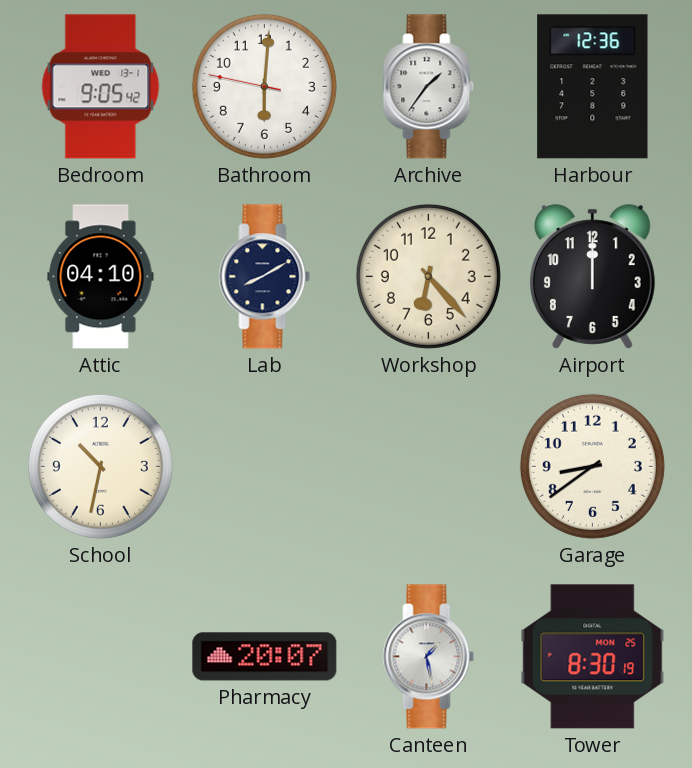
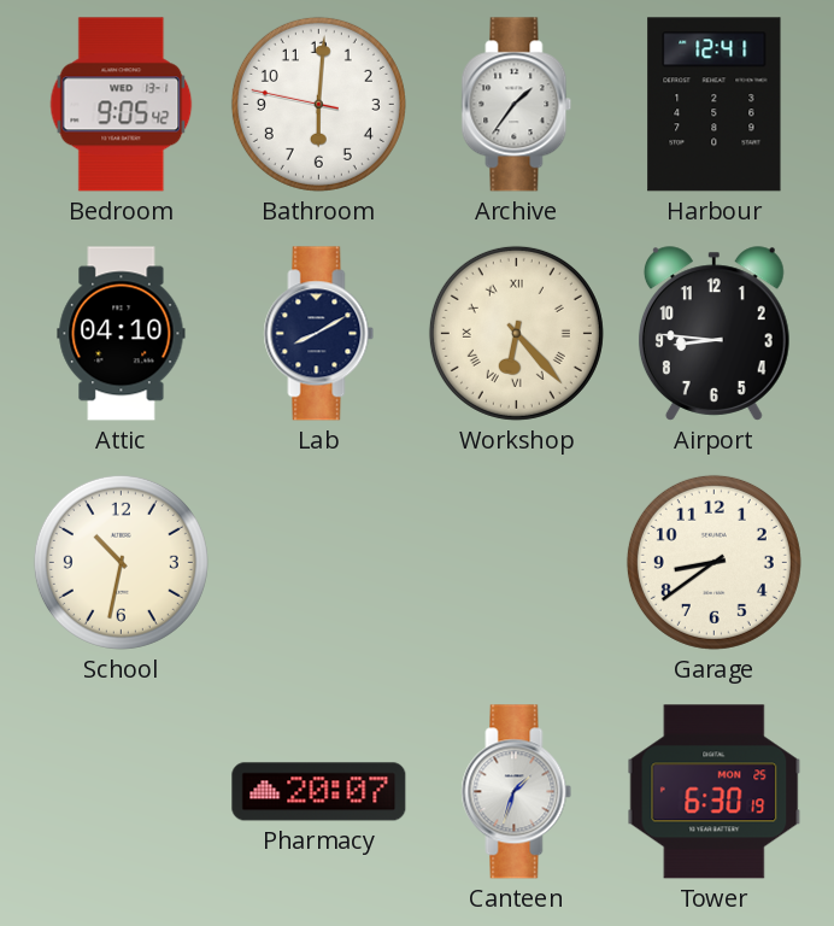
Harbour: 12:36 -> 12:41
Workshop numerals: Arabic -> Roman
Airport: 12:00 -> 8:46
Canteen: 1:28 -> 1:33
Tower: 8:30 -> 6:30
